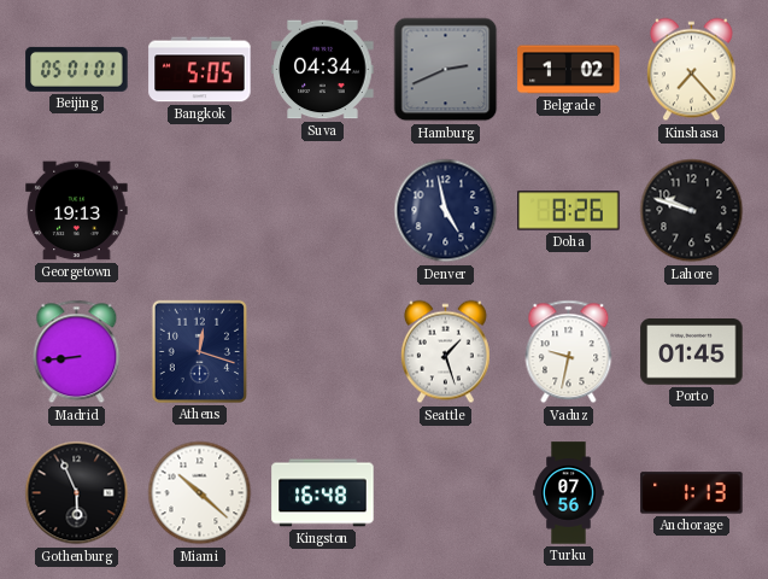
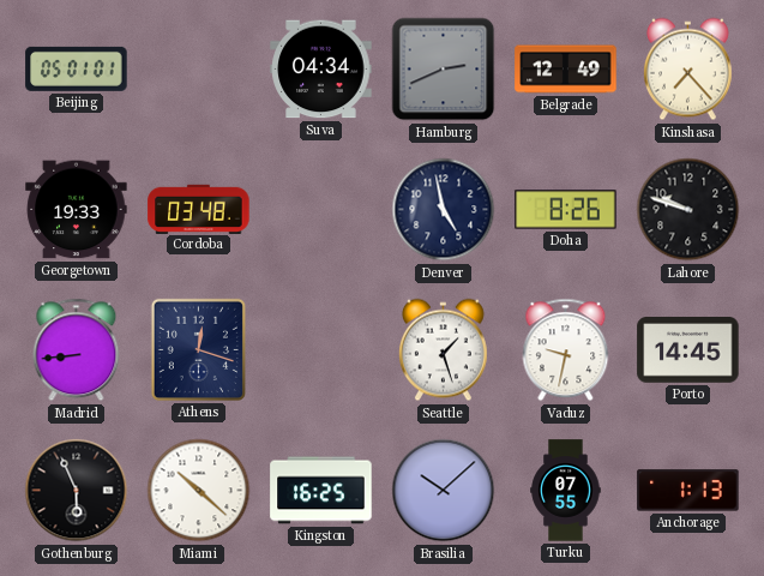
Bangkok: 5:05 -> none
Belgrade: 1:02 -> 12:49
Georgetown: 19:13 -> 19:33
Cordoba: none -> 03:48
Porto: 01:45 -> 14:45
Kingston: 16:48 -> 16:25
Brasilia: none -> 10:08
Turku: 07:56 -> 07:55
